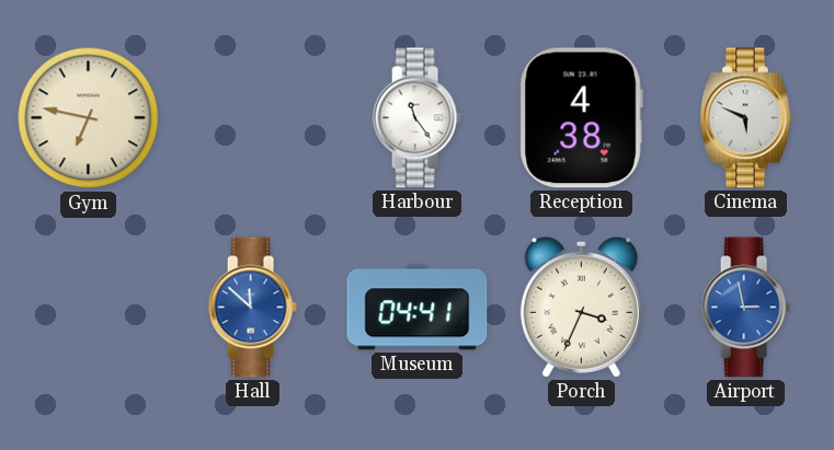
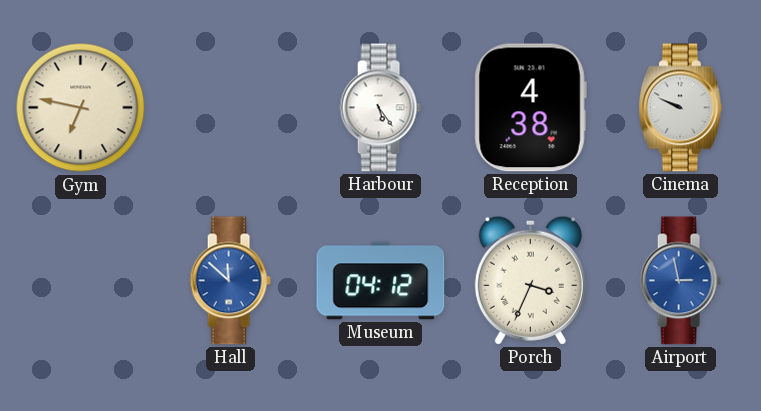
Harbour: 11:24 -> 5:24
Cinema: 5:49 -> 9:49
Museum: 04:41 -> 04:12
